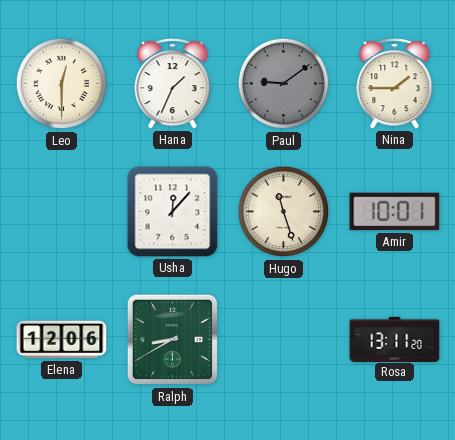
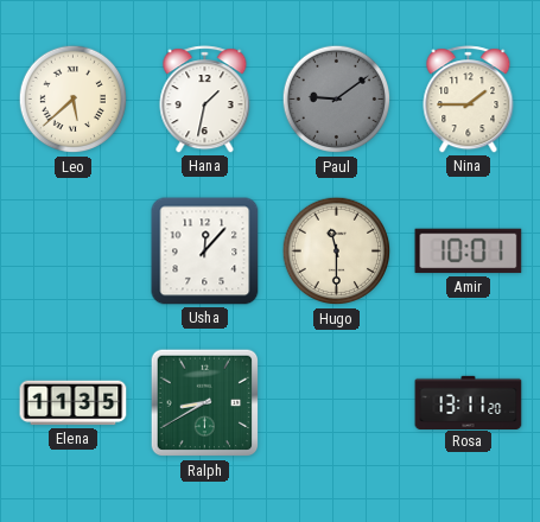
Leo: 12:30 -> 5:38
Hana: 1:34 -> 1:32
Hugo: 11:27 -> 11:30
Elena: 12:06 -> 11:35
